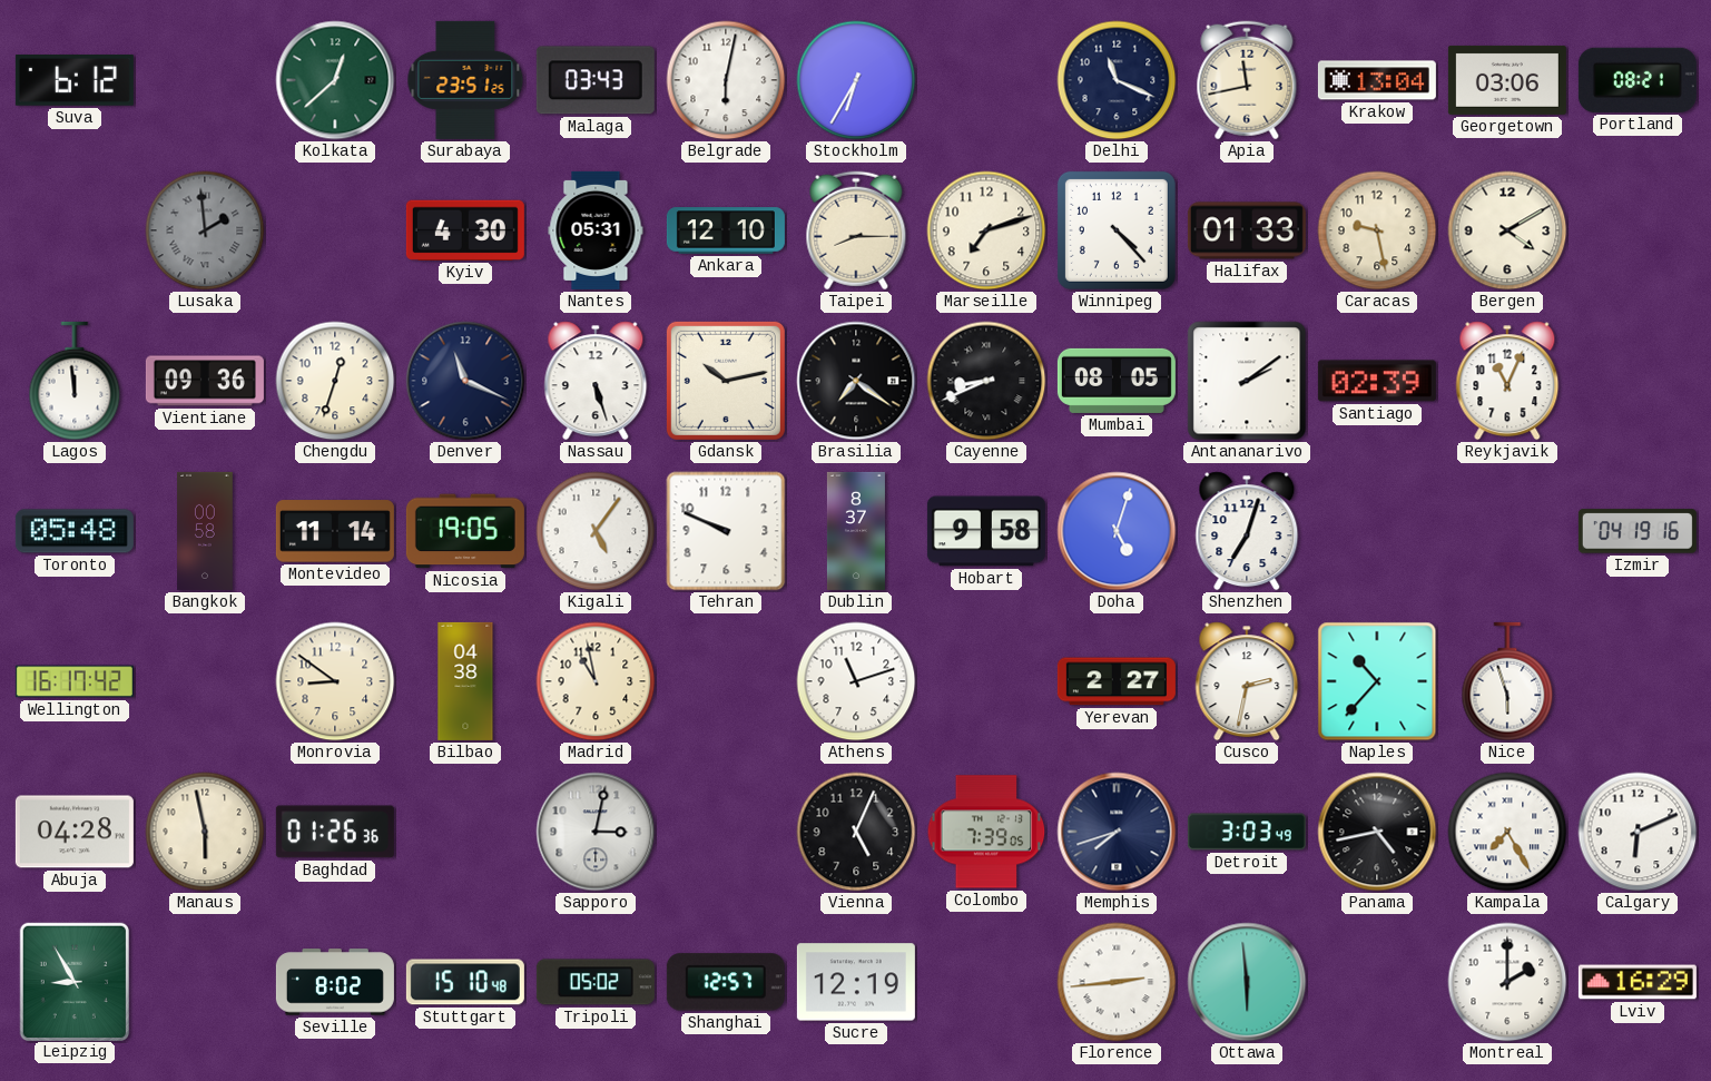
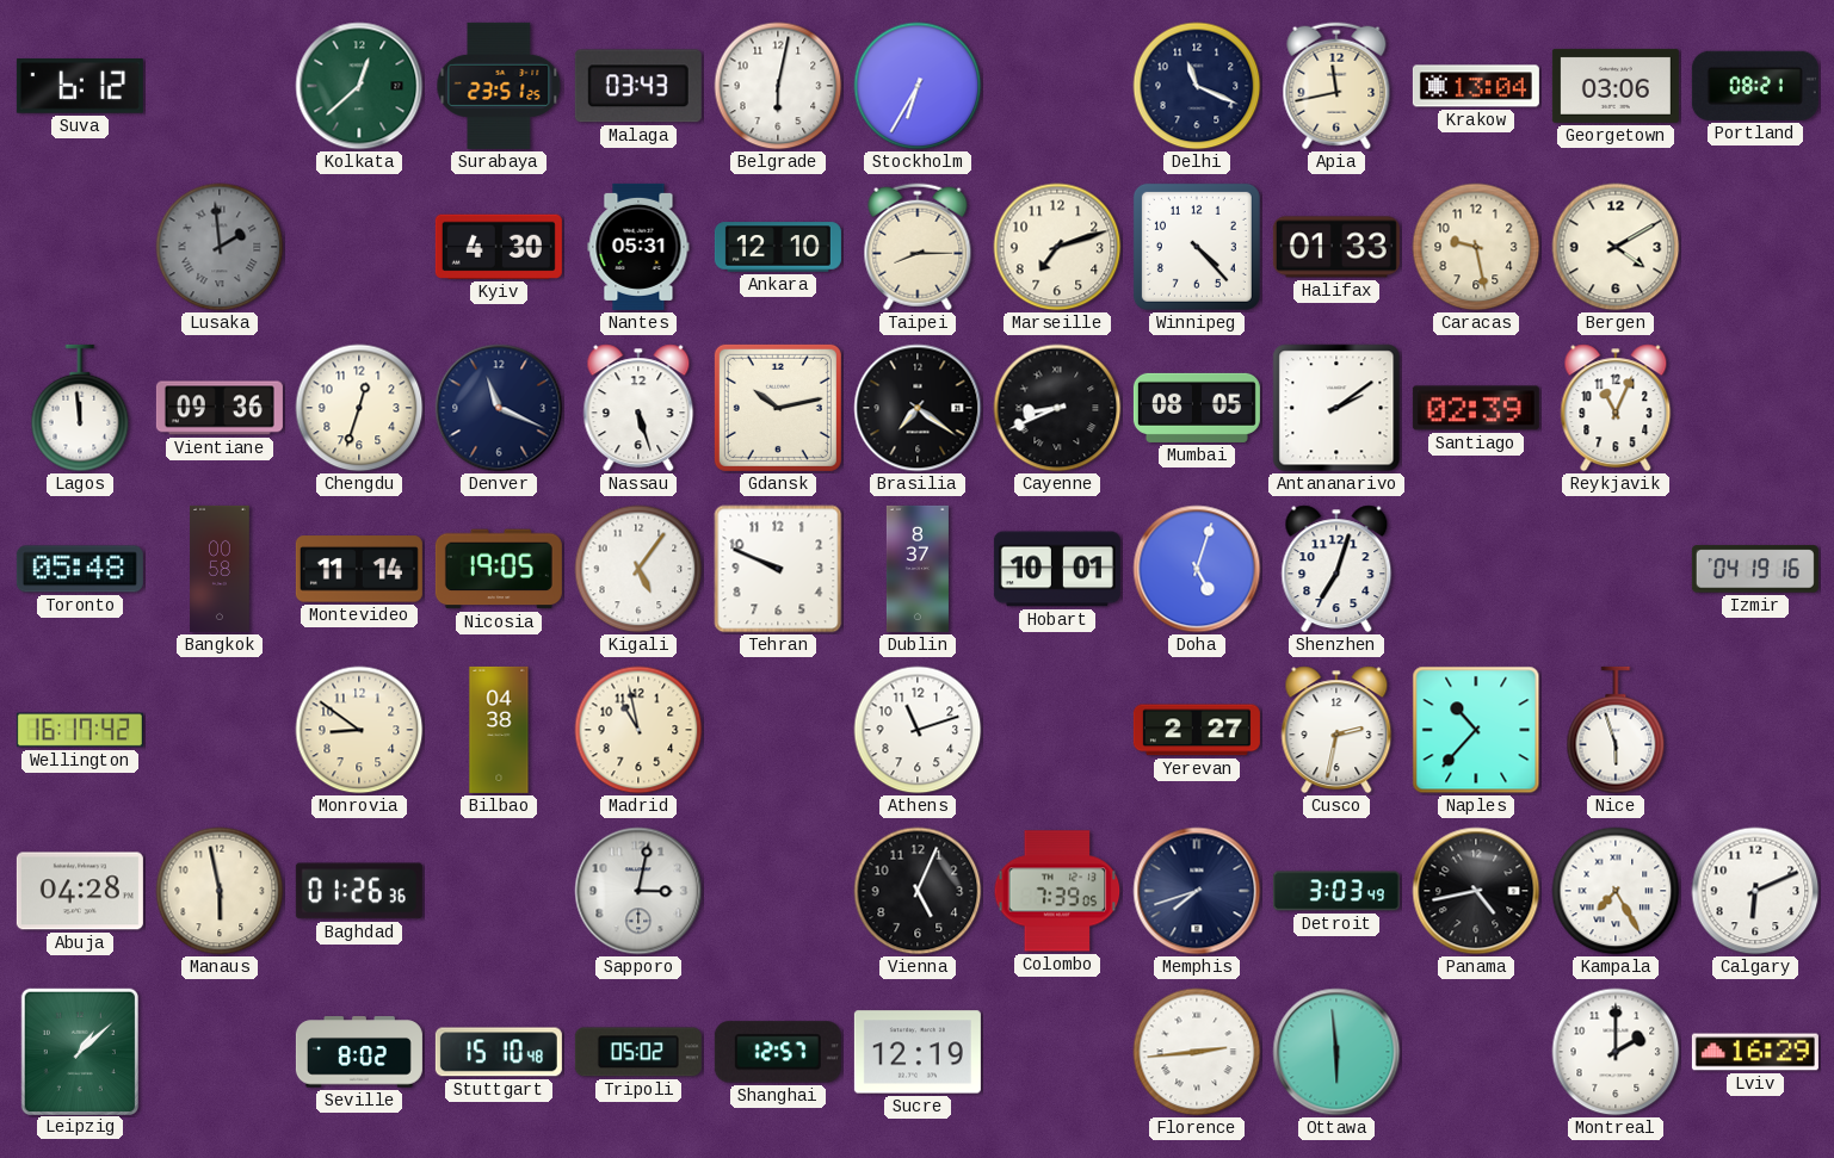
Hobart: 9:58 -> 10:01
Leipzig: 8:55 -> 1:08
